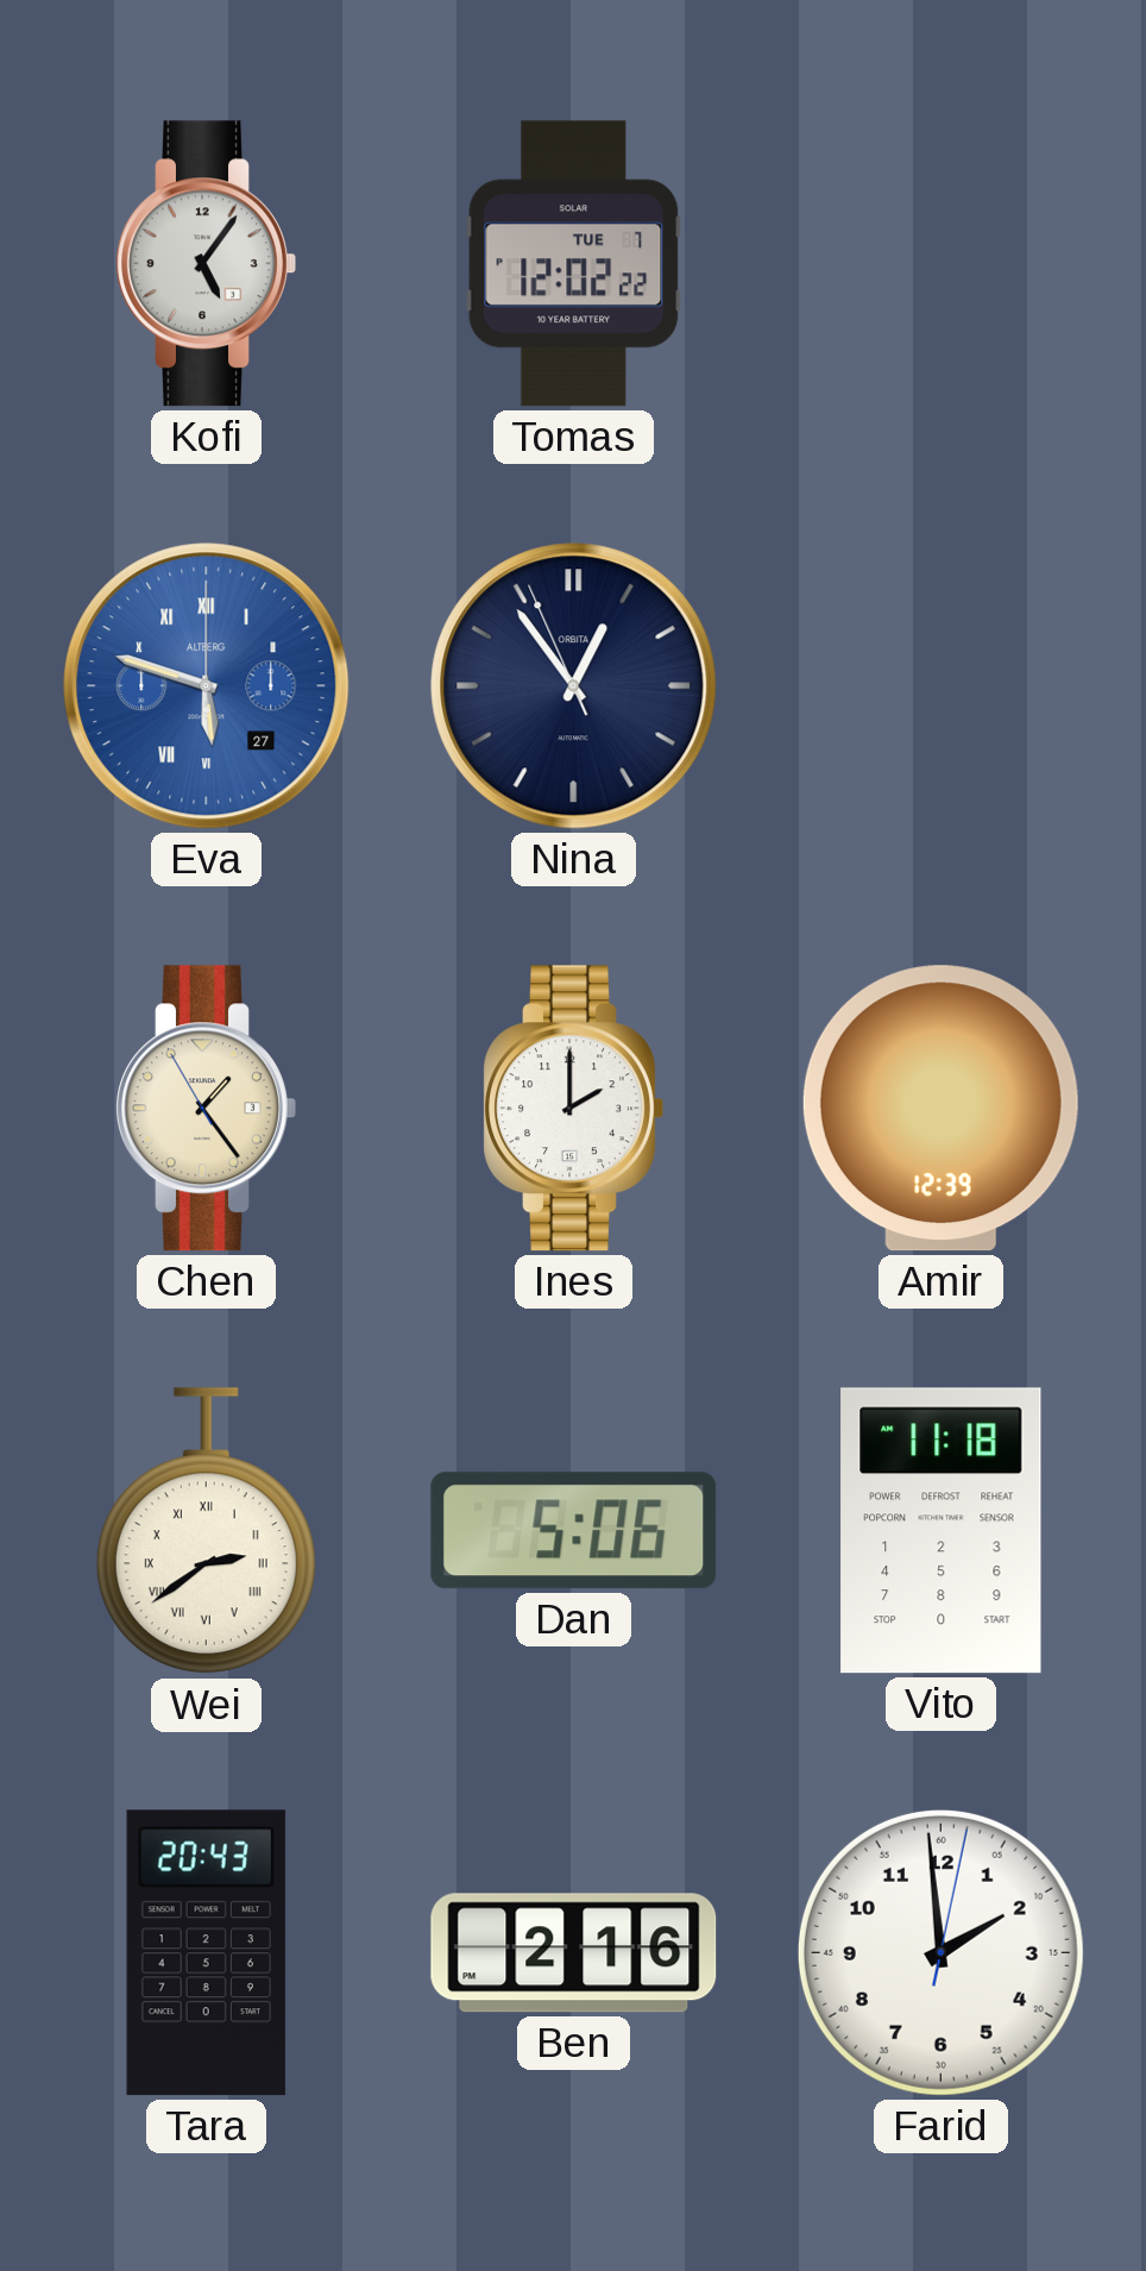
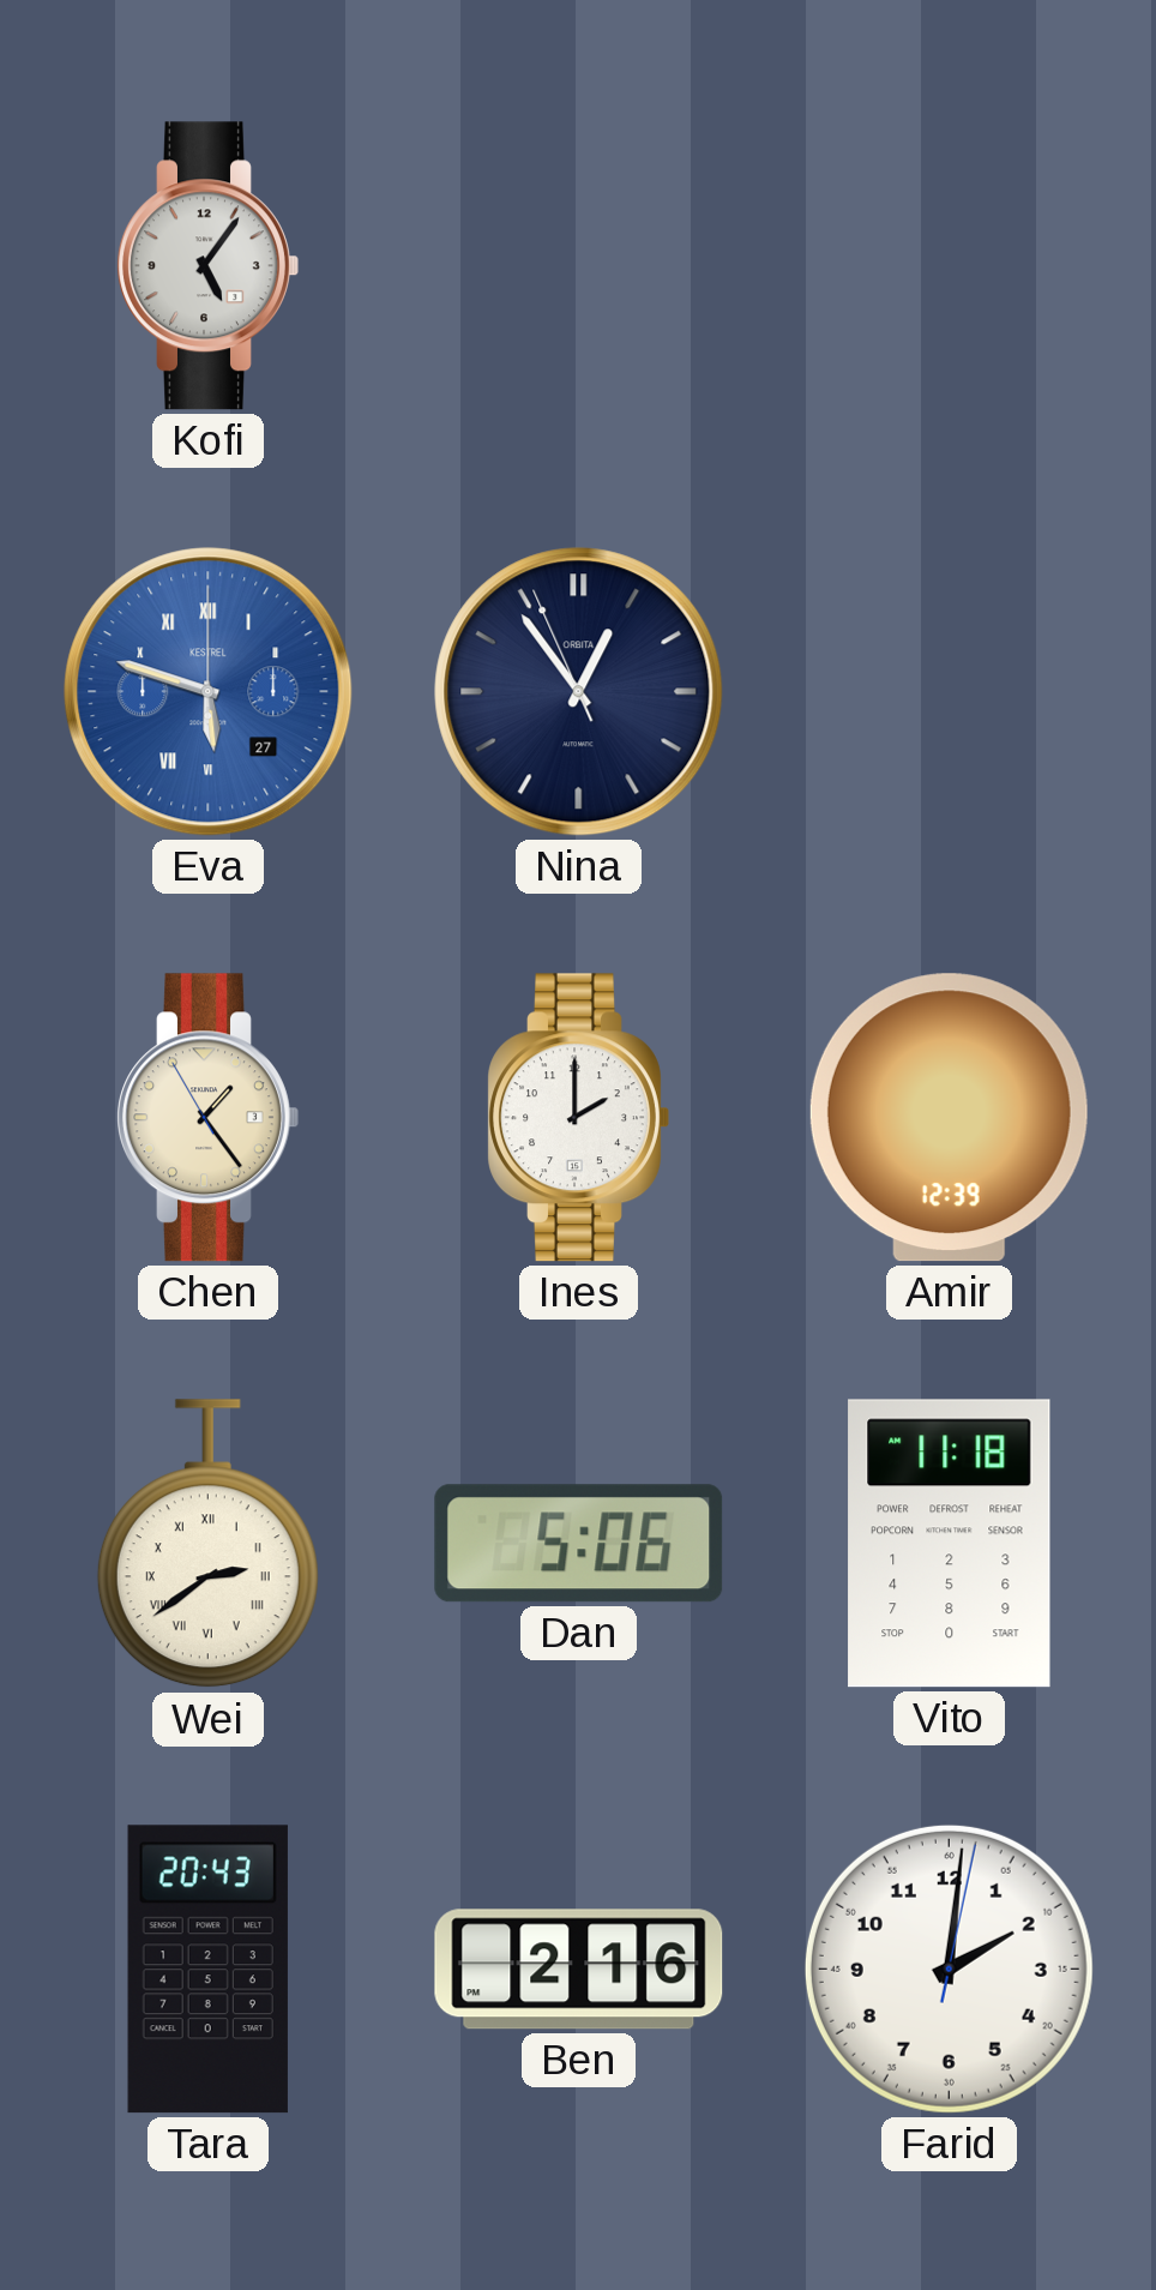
Tomas: 12:02 -> none
Eva brand: ALTBERG -> KESTREL
Farid: 1:59 -> 2:01
